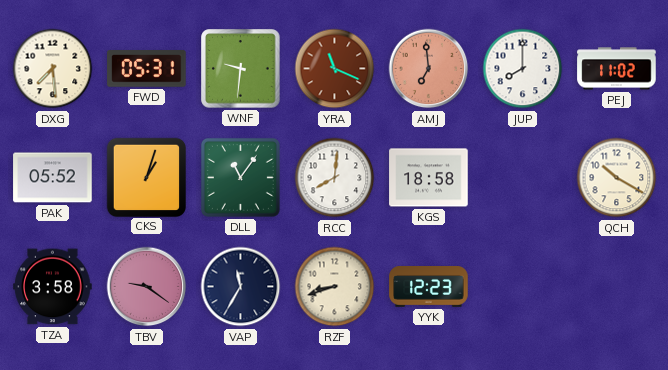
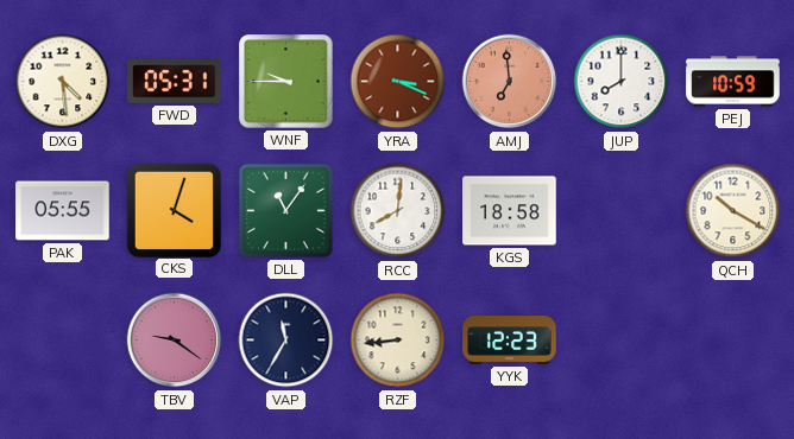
DXG: 7:29 -> 4:29
WNF: 9:31 -> 9:45
YRA: 11:19 -> 3:19
PEJ: 11:02 -> 10:59
PAK: 05:52 -> 05:55
CKS: 1:03 -> 4:03
TZA: 3:58 -> none
RZF: 8:42 -> 8:44
